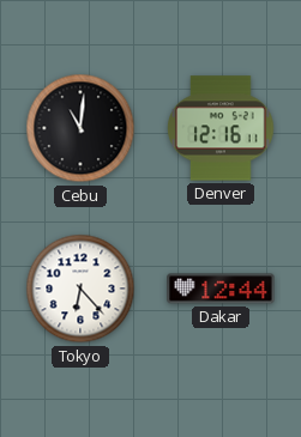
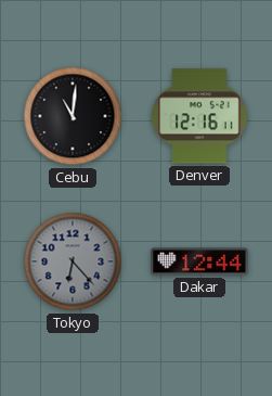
Tokyo dial: white -> grey
